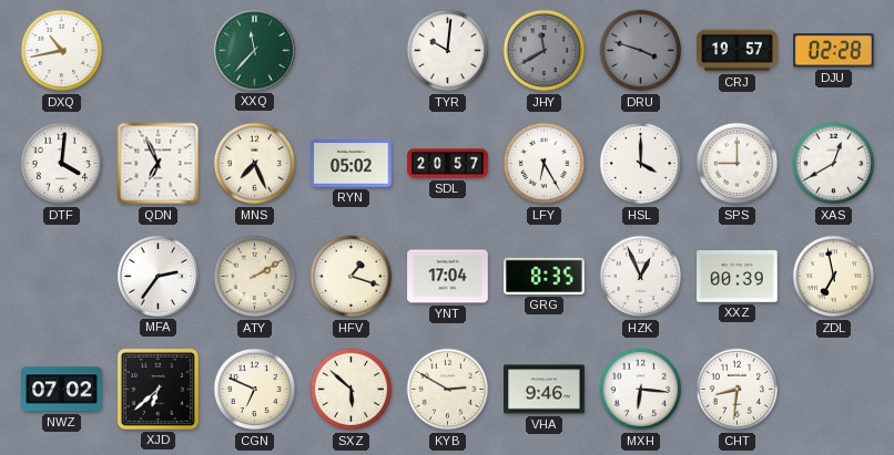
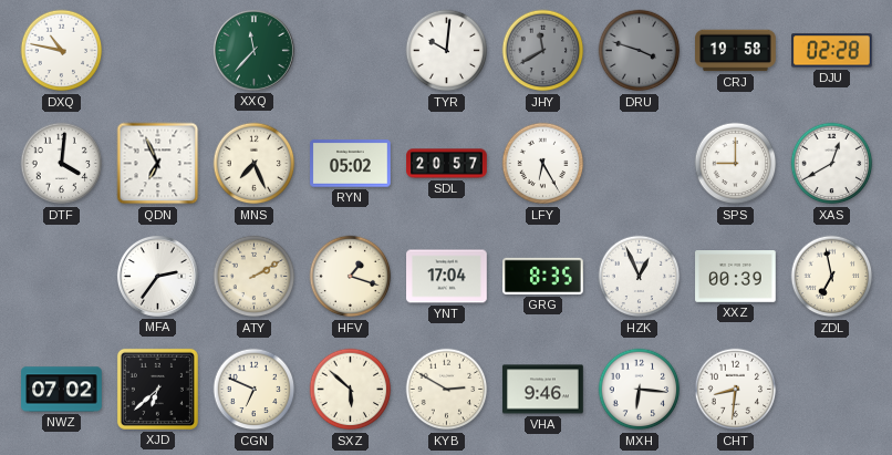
DXQ: 10:43 -> 10:47
CRJ: 19:57 -> 19:58
HSL: 4:00 -> none
